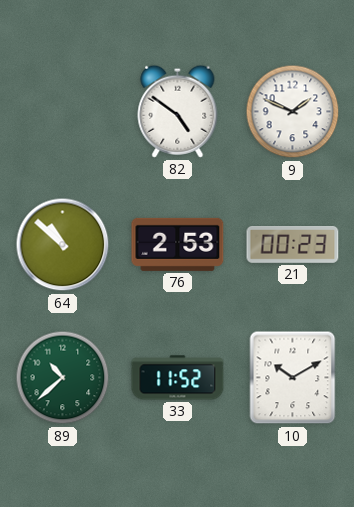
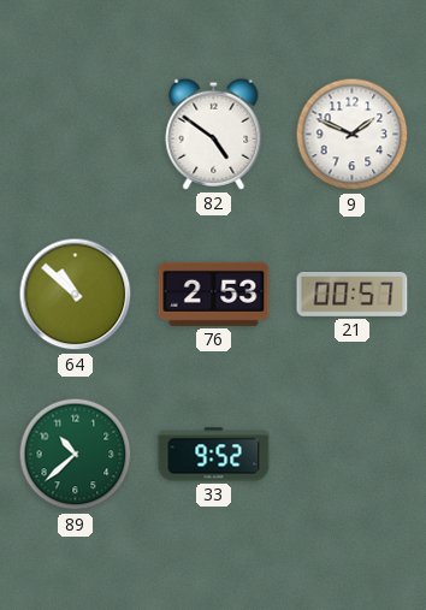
21: 00:23 -> 00:57
33: 11:52 -> 9:52
10: 10:10 -> none
